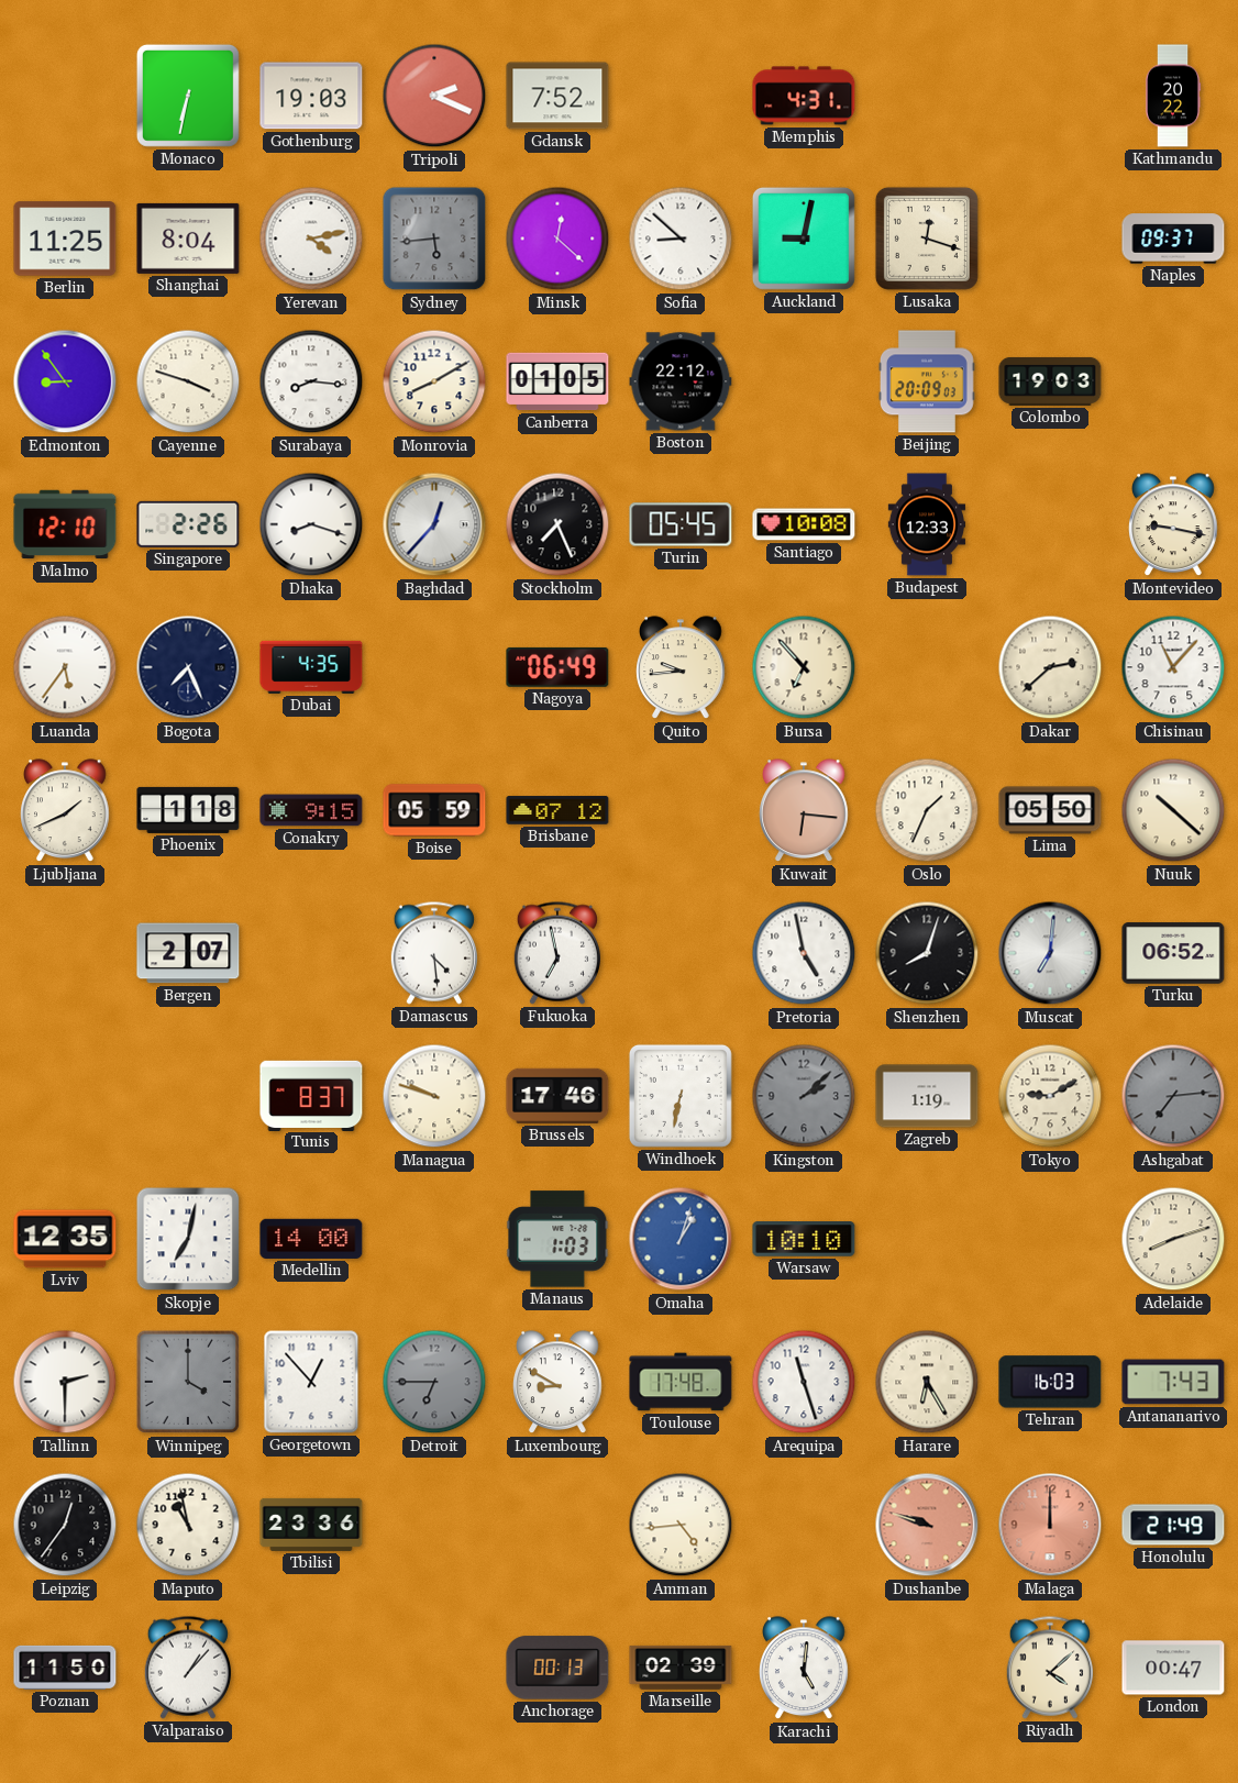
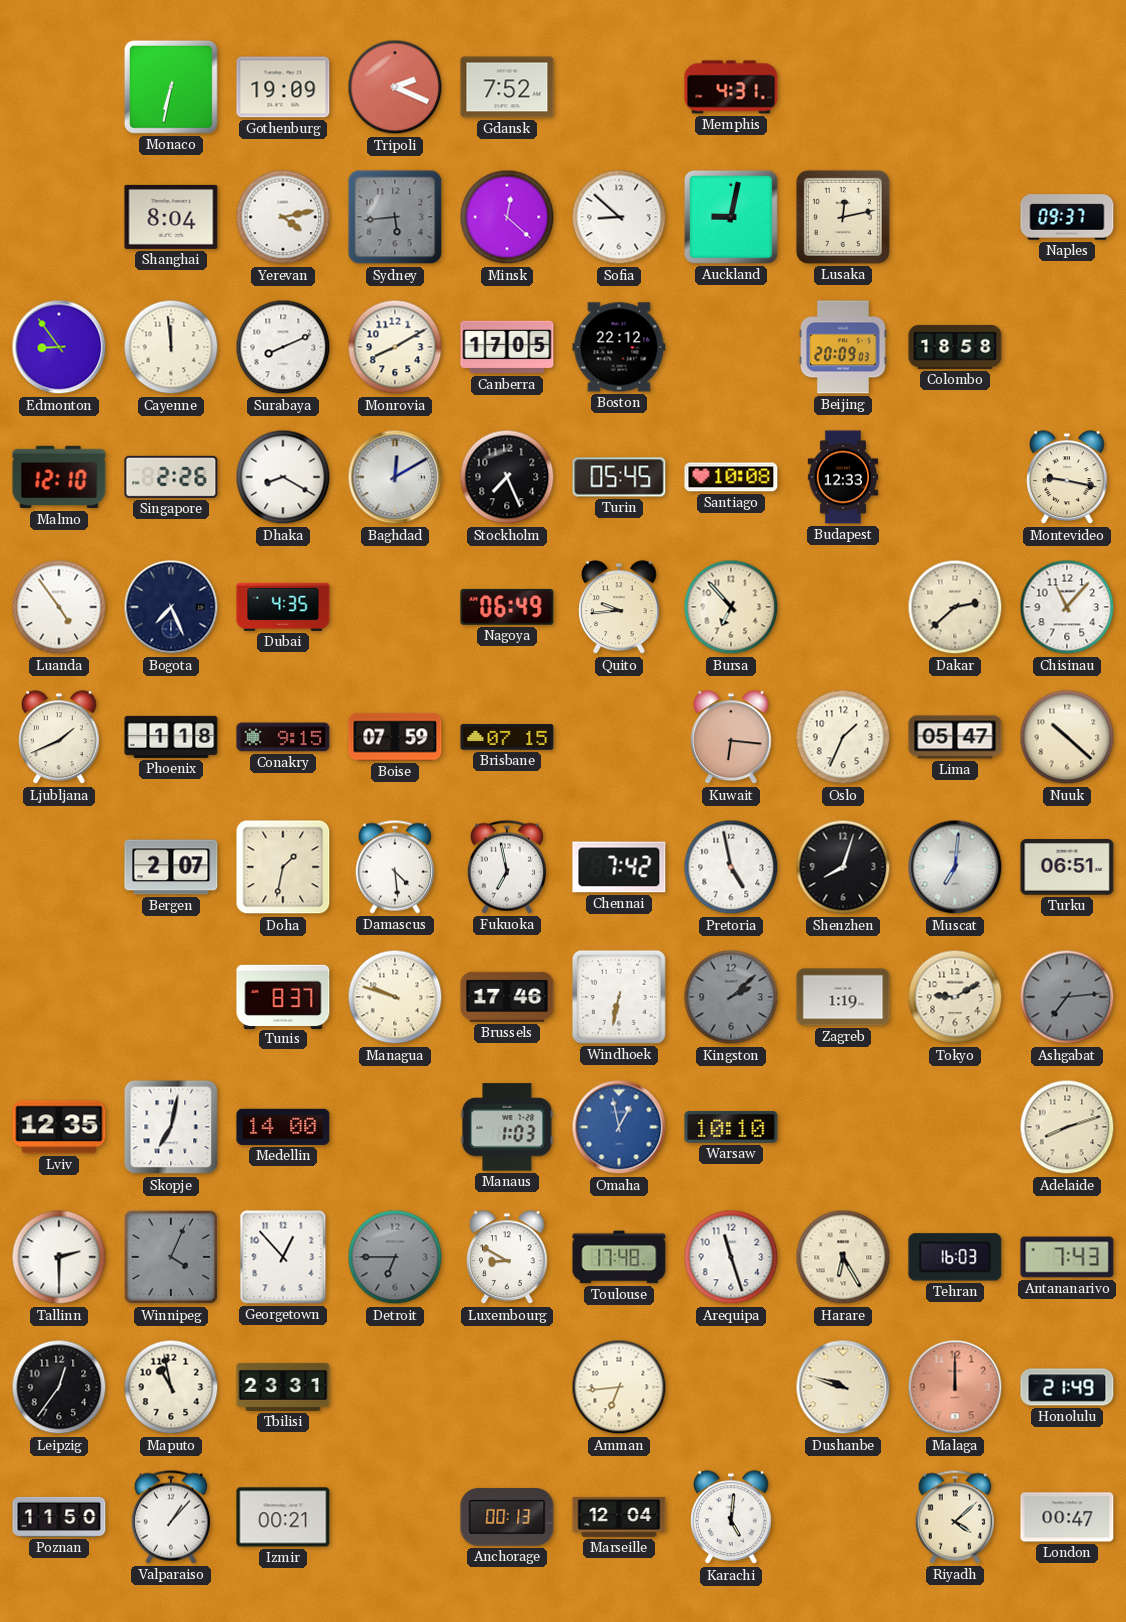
Gothenburg: 19:03 -> 19:09
Kathmandu: 20:22 -> none
Berlin: 11:25 -> none
Lusaka: 12:18 -> 12:13
Cayenne: 3:48 -> 11:59
Surabaya: 8:16 -> 8:11
Canberra: 01:05 -> 17:05
Colombo: 19:03 -> 18:58
Dhaka: 8:18 -> 8:20
Baghdad: 12:37 -> 12:10
Luanda: 5:36 -> 4:54
Boise: 05:59 -> 07:59
Brisbane: 07:12 -> 07:15
Lima: 05:50 -> 05:47
Doha: none -> 1:32
Chennai: none -> 7:42
Turku: 06:52 -> 06:51
Omaha: 1:03 -> 12:58
Winnipeg: 4:00 -> 4:04
Tbilisi: 23:36 -> 23:31
Amman: 4:44 -> 6:44
Dushanbe dial: salmon -> cream
Izmir: none -> 00:21
Marseille: 02:39 -> 12:04
